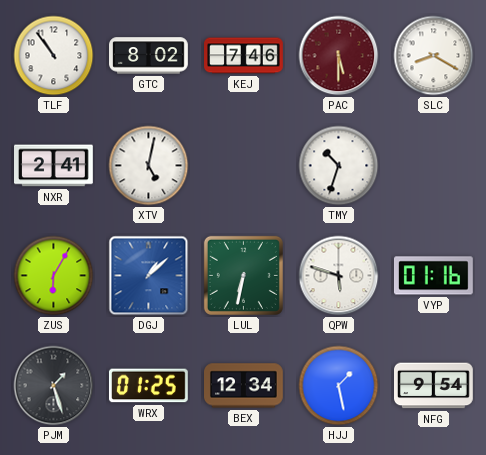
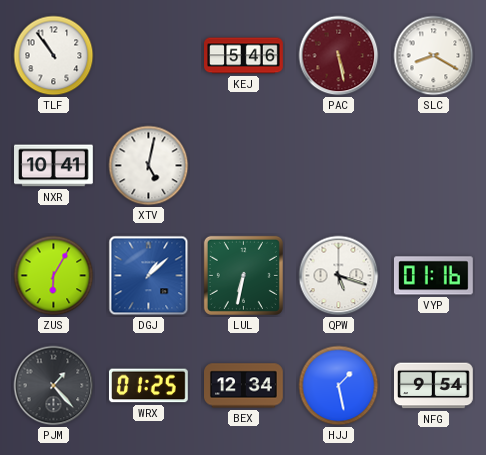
GTC: 8:02 -> none
KEJ: 7:46 -> 5:46
PAC: 5:30 -> 5:28
NXR: 2:41 -> 10:41
TMY: 10:33 -> none
QPW: 5:48 -> 5:18
PJM: 1:27 -> 1:23
